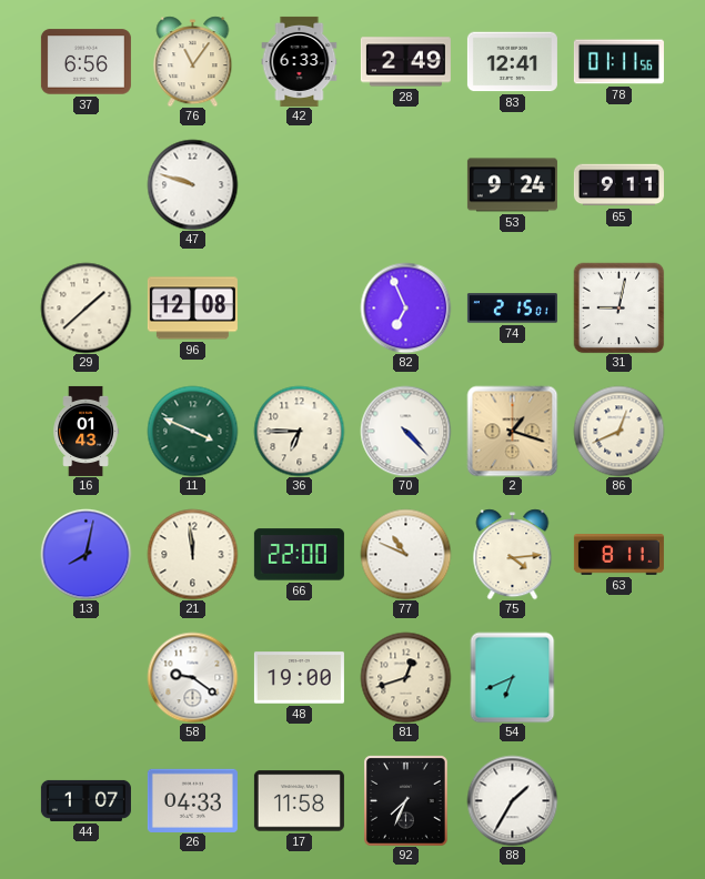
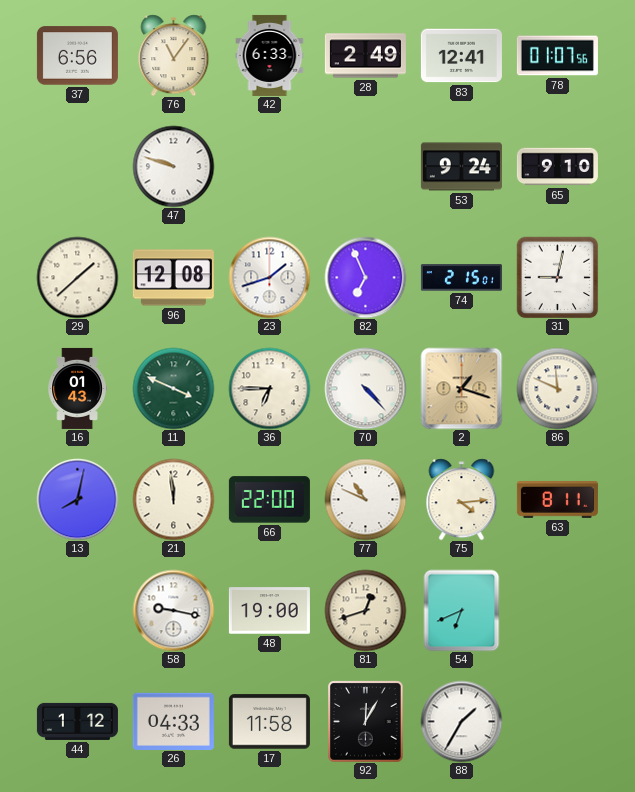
78: 01:11 -> 01:07
65: 9:11 -> 9:10
23: none -> 1:42
86: 12:41 -> 11:49
58: 9:21 -> 9:17
44: 1:07 -> 1:12
92: 7:34 -> 12:05
